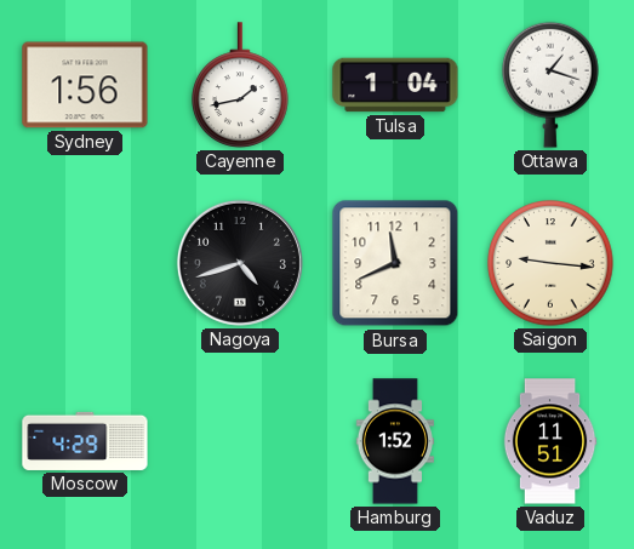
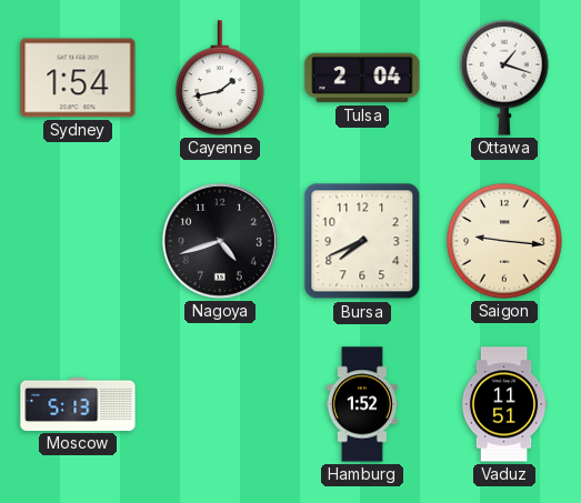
Sydney: 1:56 -> 1:54
Tulsa: 1:04 -> 2:04
Bursa: 11:41 -> 7:41
Moscow: 4:29 -> 5:13
